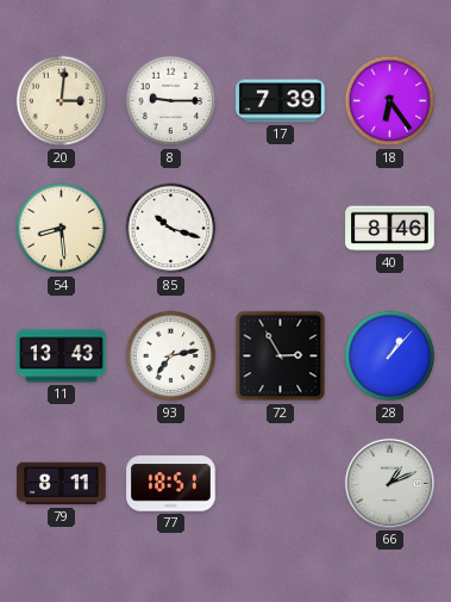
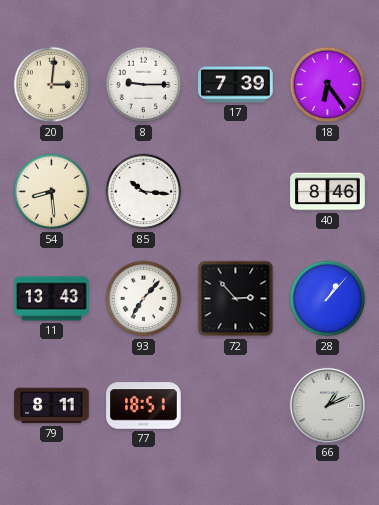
85: 10:18 -> 10:16
93: 7:13 -> 7:07
72: 2:55 -> 2:53
